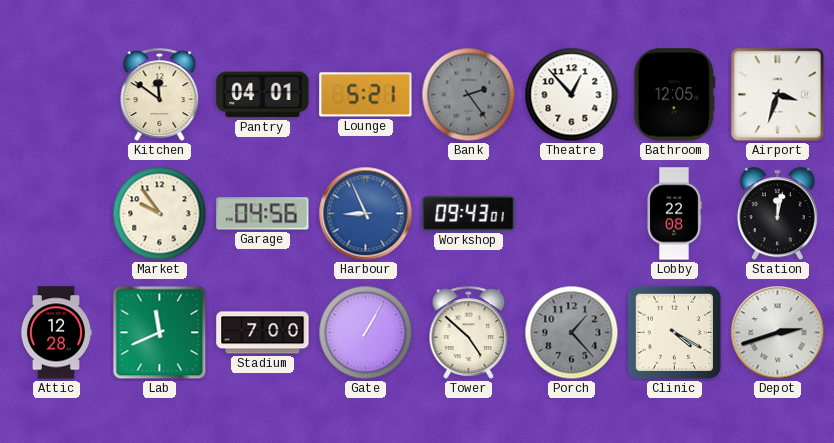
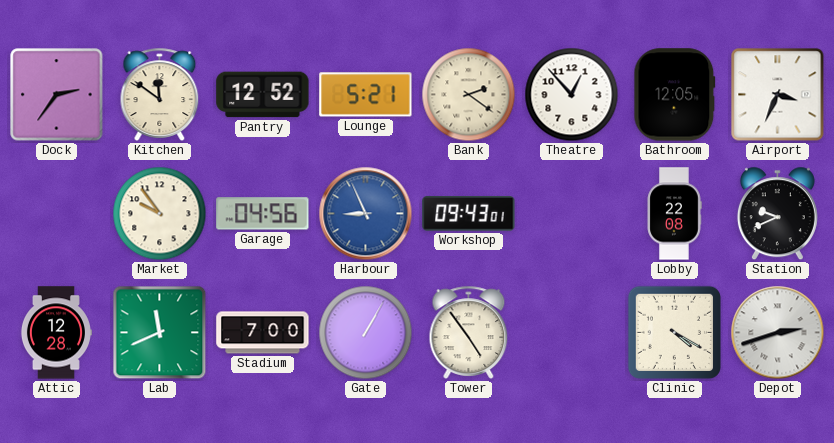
Dock: none -> 2:36
Pantry: 04:01 -> 12:52
Bank: 2:24 -> 2:21
Bank dial: grey -> cream
Airport: 3:33 -> 3:34
Station: 12:02 -> 9:41
Tower: 4:52 -> 4:54
Porch: 1:23 -> none
